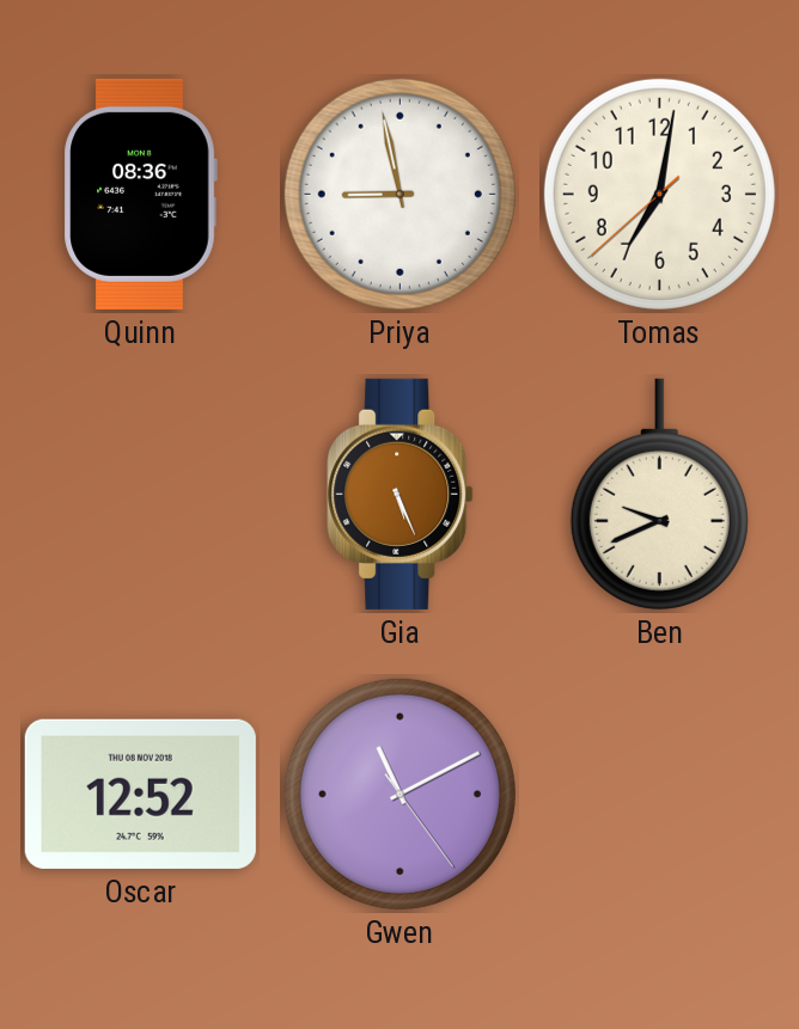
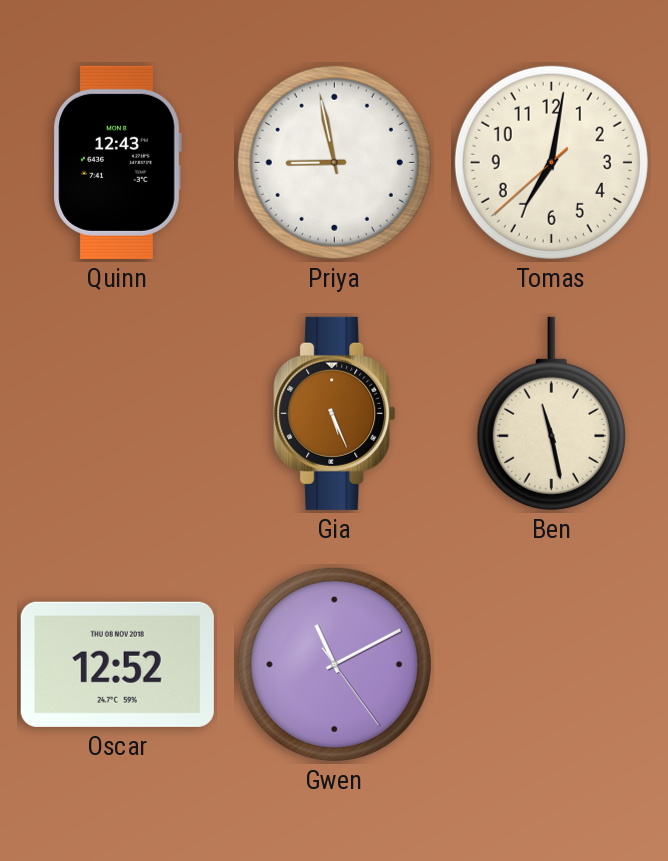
Quinn: 08:36 -> 12:43
Ben: 9:41 -> 11:28
